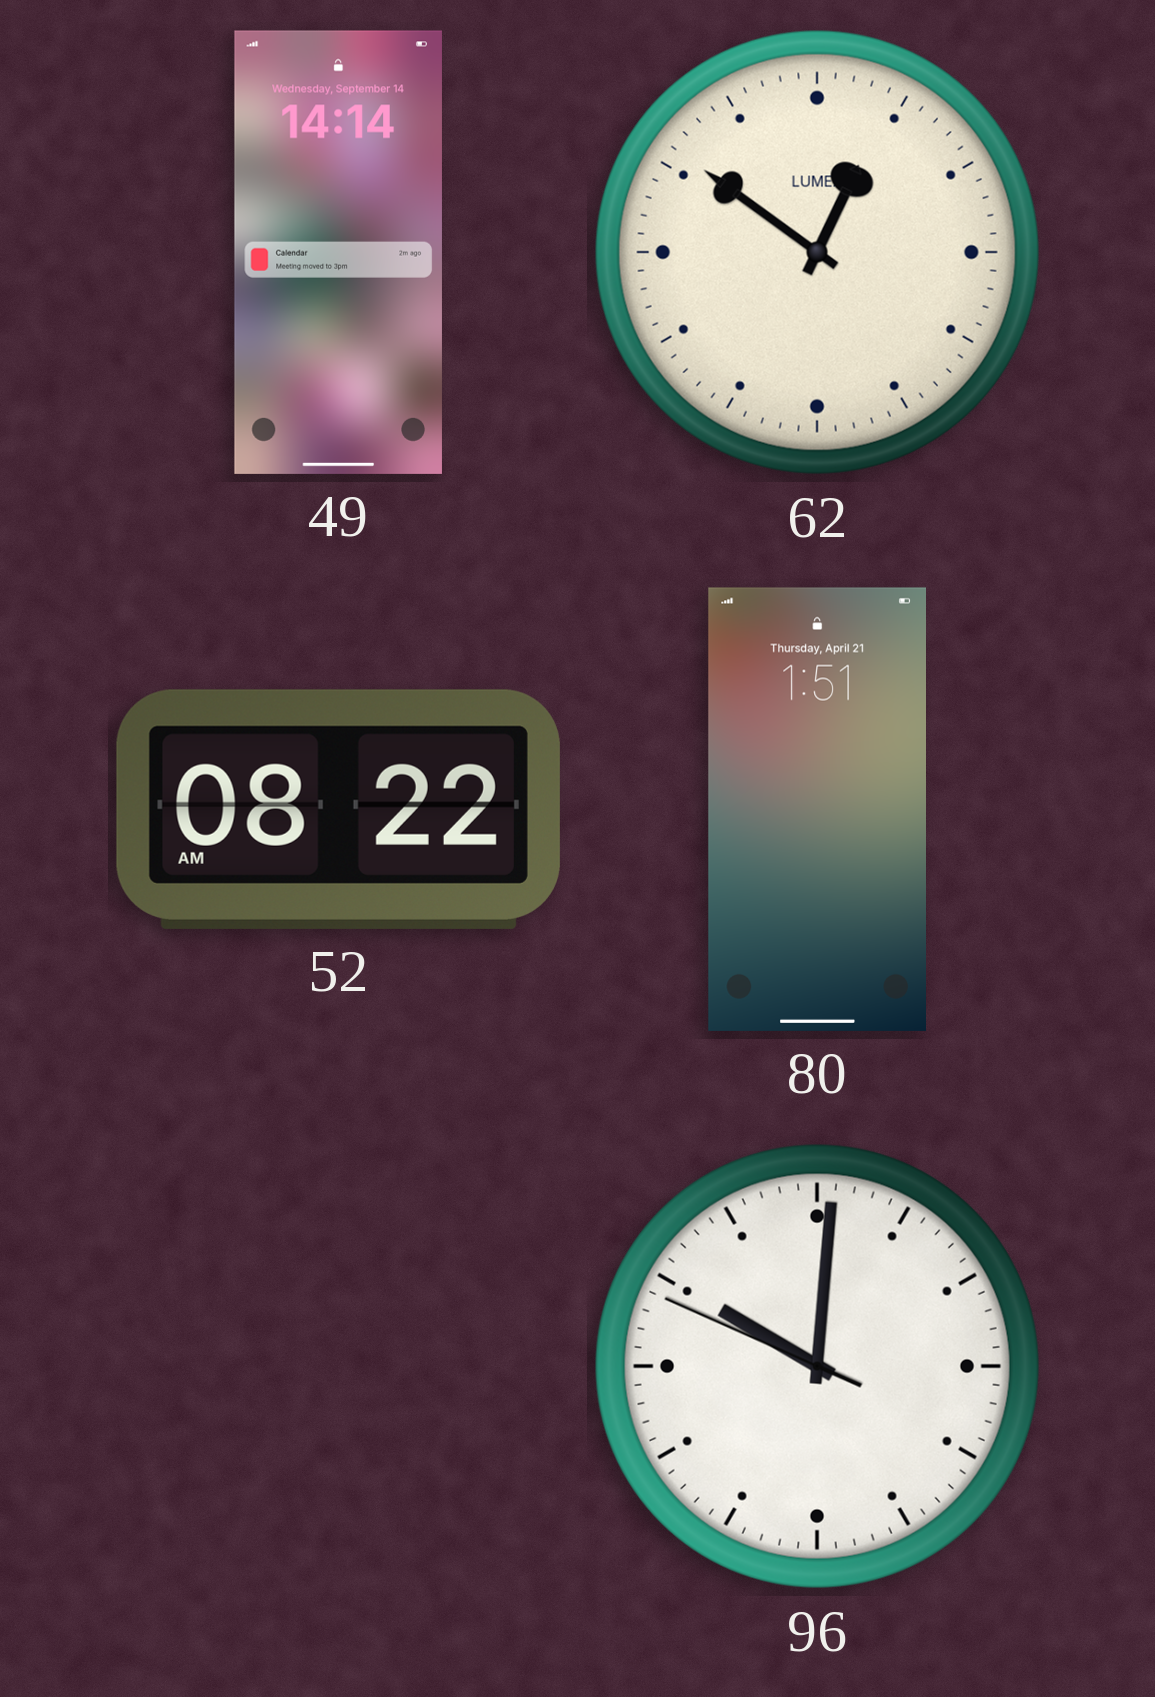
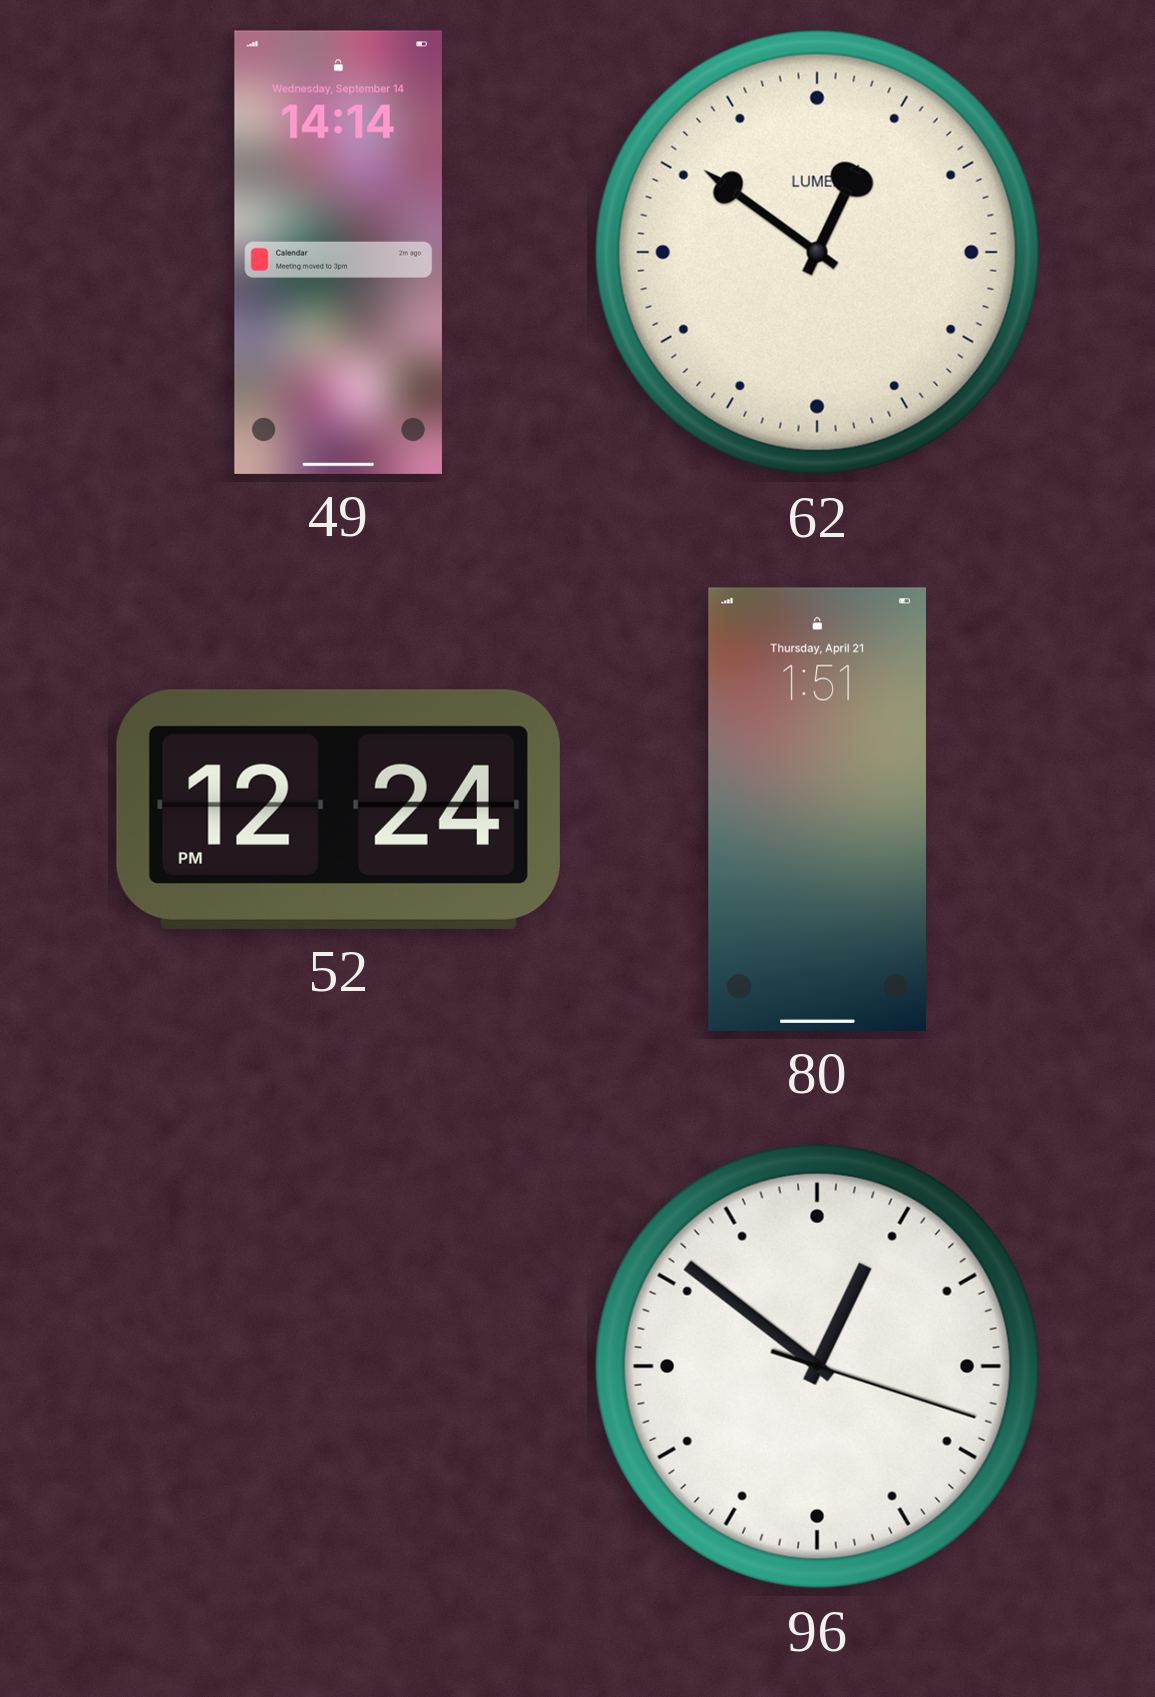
52: 08:22 -> 12:24
96: 10:00 -> 12:51
